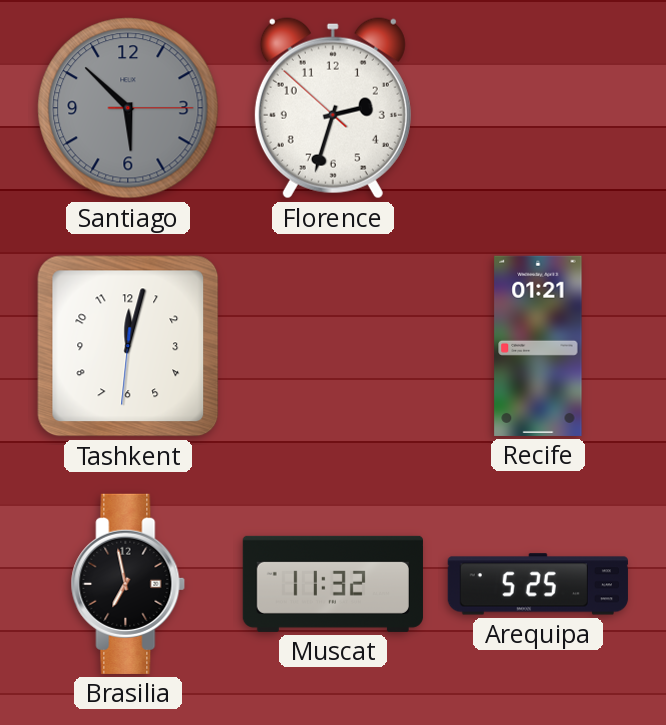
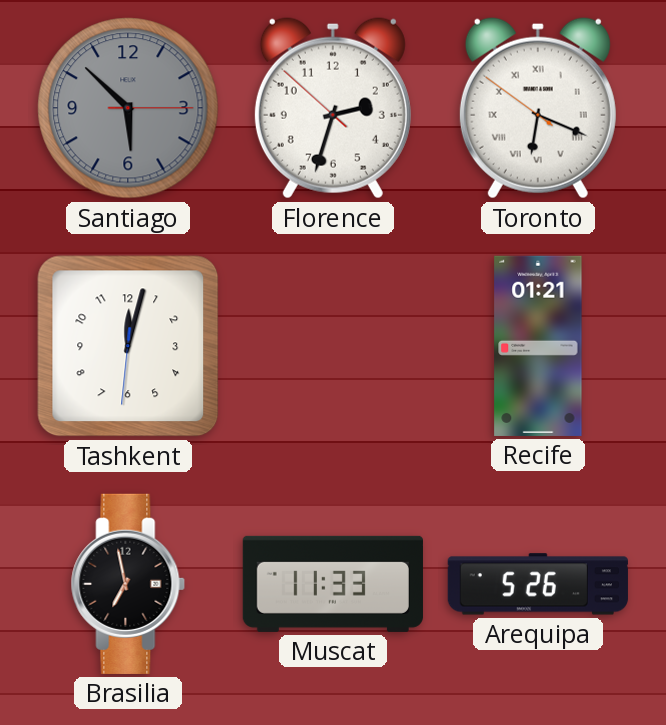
Toronto: none -> 6:18
Muscat: 11:32 -> 11:33
Arequipa: 5:25 -> 5:26
